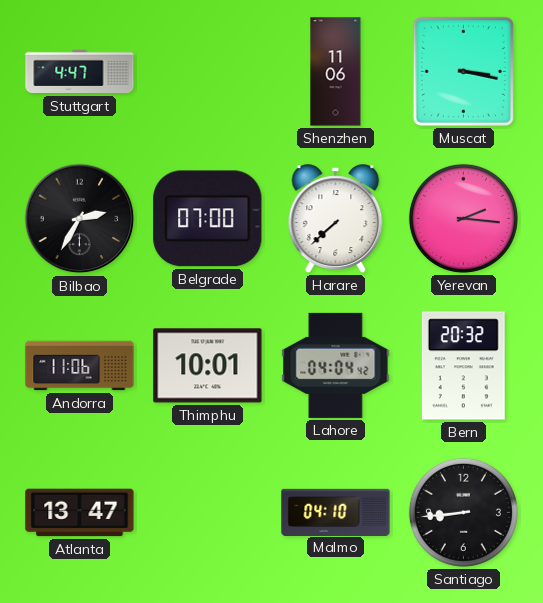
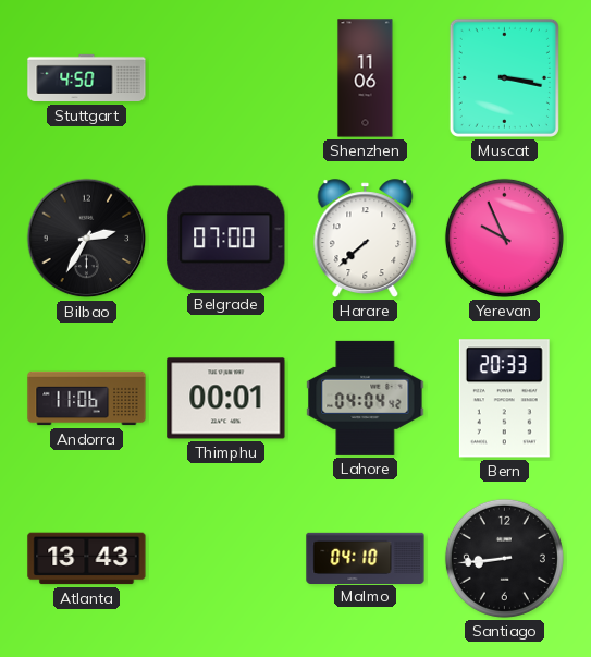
Stuttgart: 4:47 -> 4:50
Yerevan: 2:16 -> 9:56
Thimphu: 10:01 -> 00:01
Bern: 20:32 -> 20:33
Atlanta: 13:47 -> 13:43
